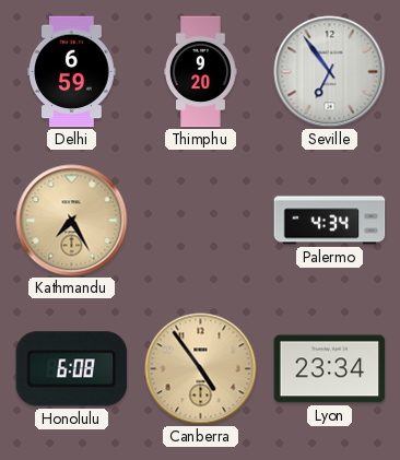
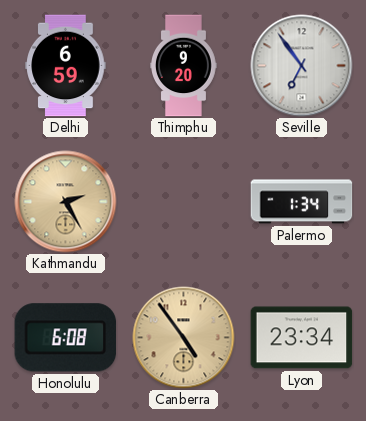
Kathmandu: 7:25 -> 2:25
Palermo: 4:34 -> 1:34
